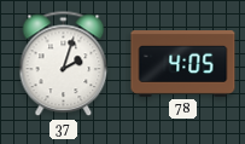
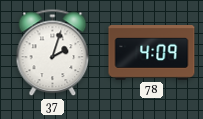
78: 4:05 -> 4:09
